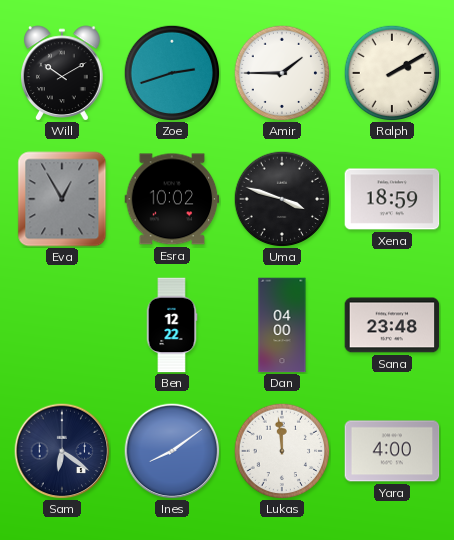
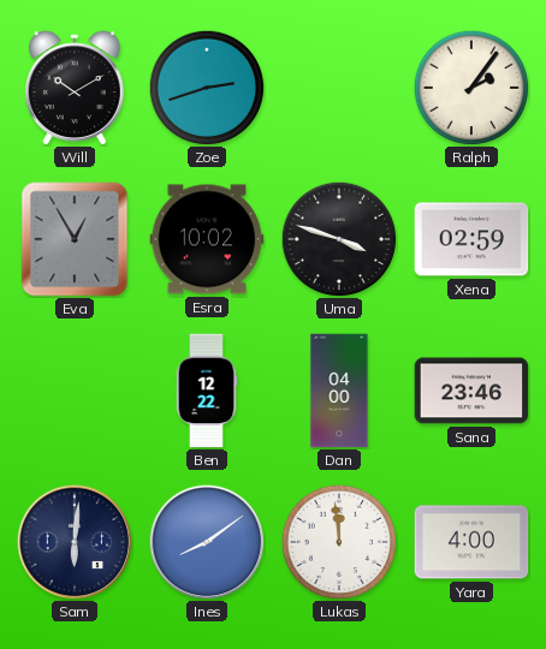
Amir: 1:45 -> none
Ralph: 2:10 -> 2:06
Xena: 18:59 -> 02:59
Sana: 23:48 -> 23:46
Sam: 6:21 -> 6:01
